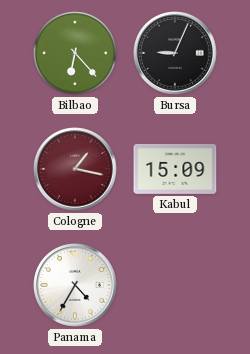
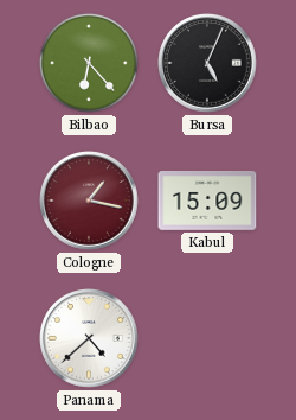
Bursa: 9:04 -> 5:04
Panama: 4:35 -> 4:38
